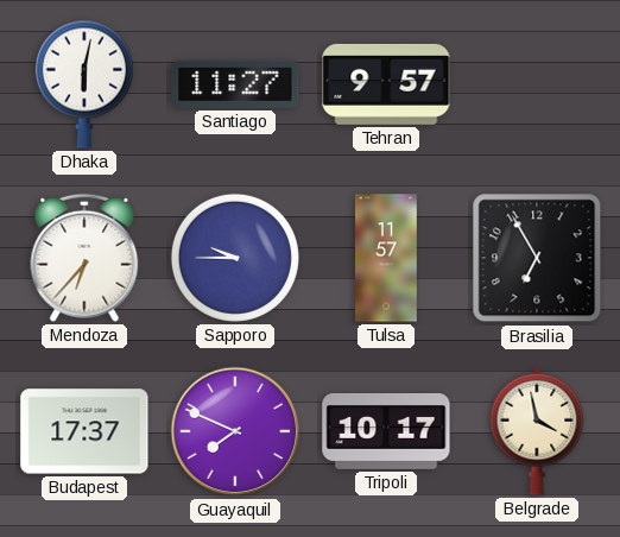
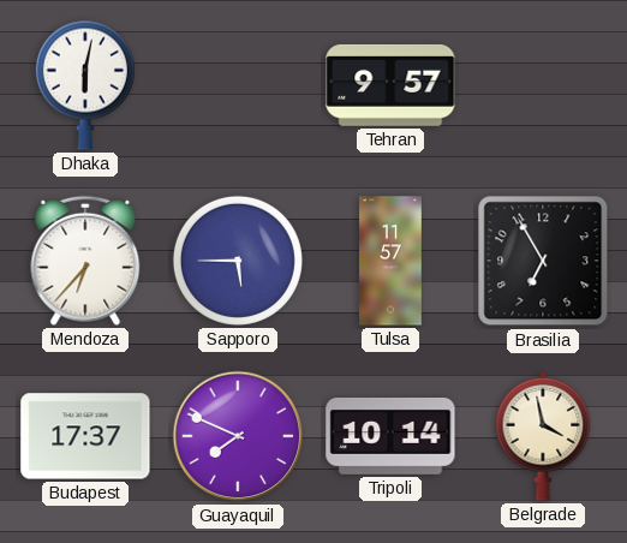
Santiago: 11:27 -> none
Sapporo: 9:45 -> 5:45
Tripoli: 10:17 -> 10:14
